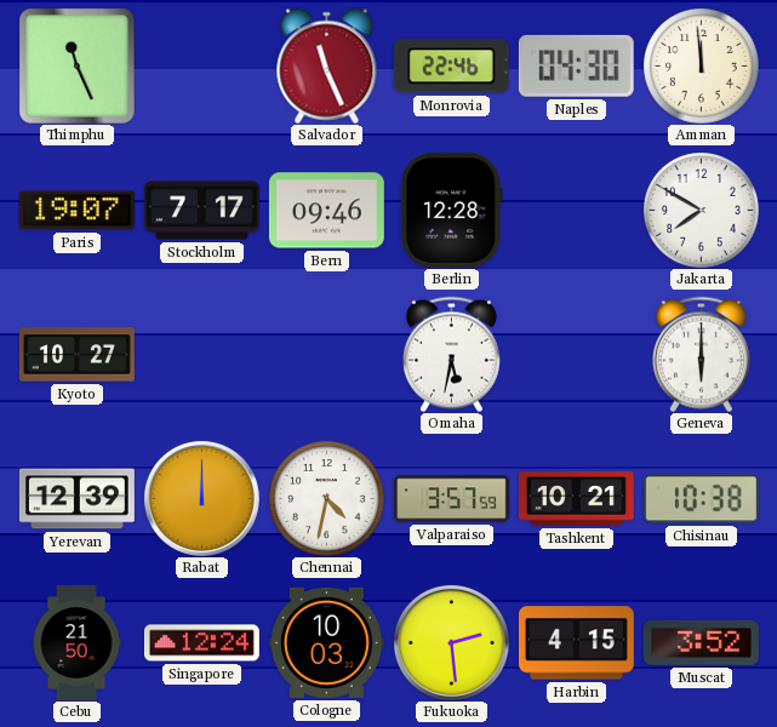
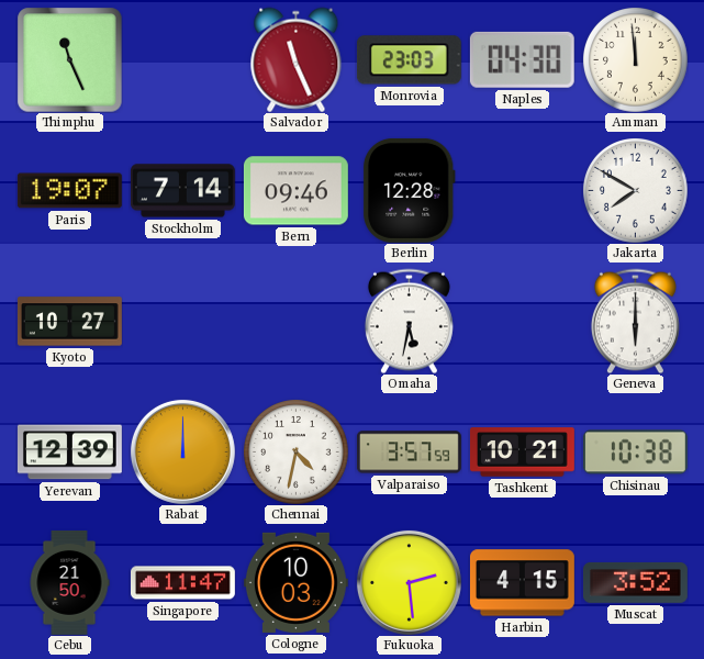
Monrovia: 22:46 -> 23:03
Stockholm: 7:17 -> 7:14
Singapore: 12:24 -> 11:47
